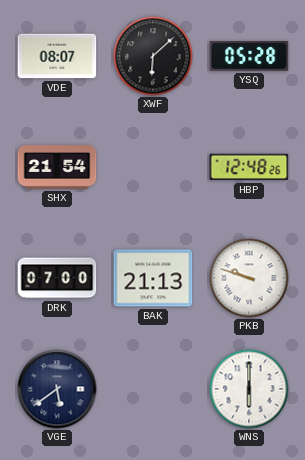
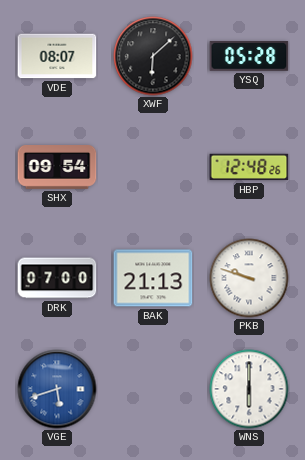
SHX: 21:54 -> 09:54
VGE: 5:39 -> 5:42
VGE dial: navy -> blue
